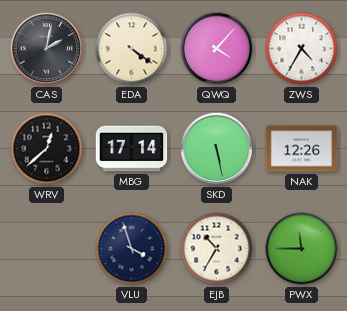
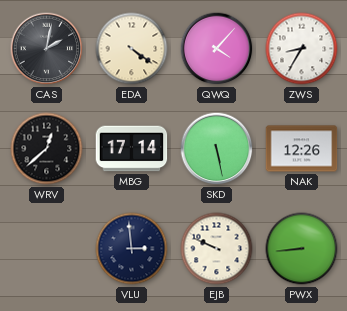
ZWS: 4:35 -> 8:35
VLU: 3:57 -> 2:59
EJB: 10:35 -> 9:49
PWX: 11:45 -> 8:44
